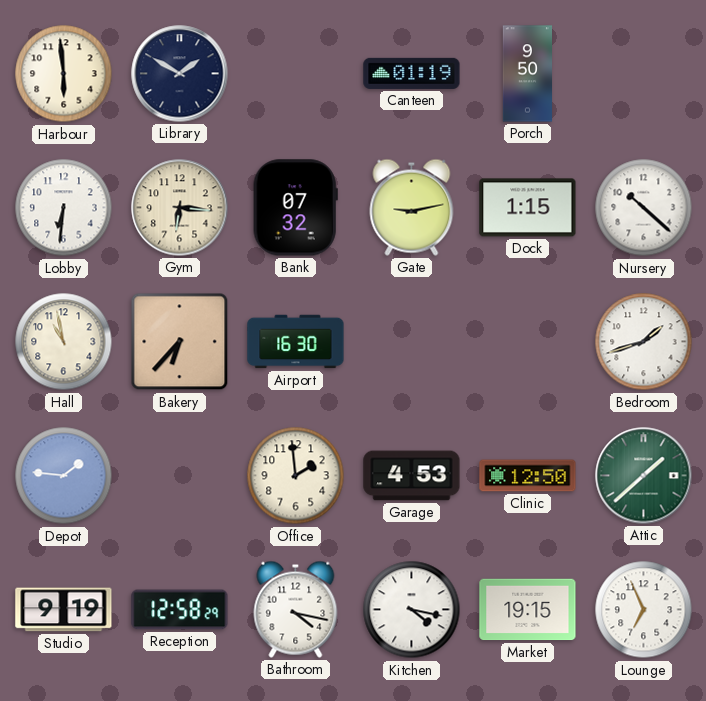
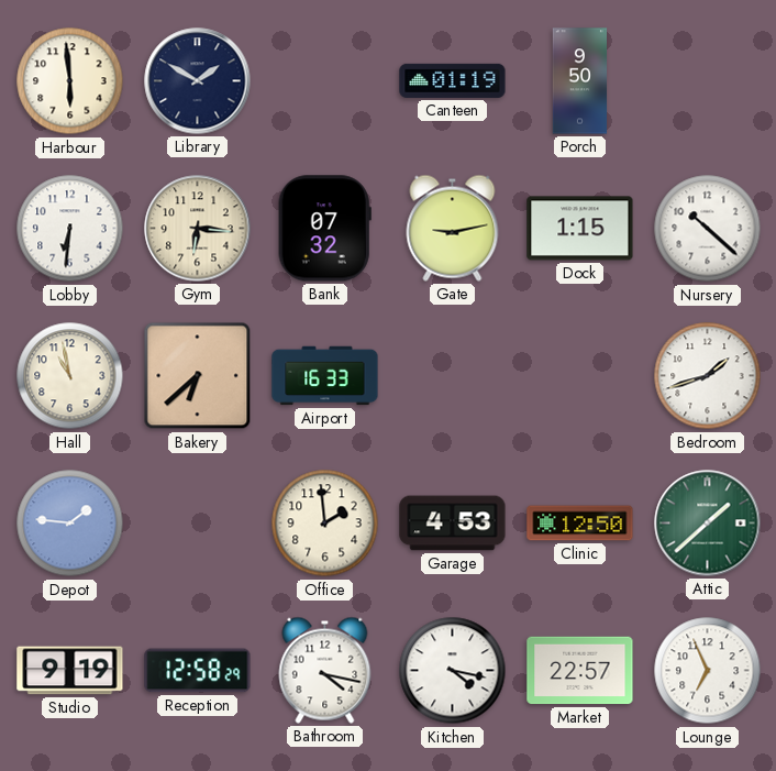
Bakery: 6:37 -> 6:38
Airport: 16:30 -> 16:33
Market: 19:15 -> 22:57
